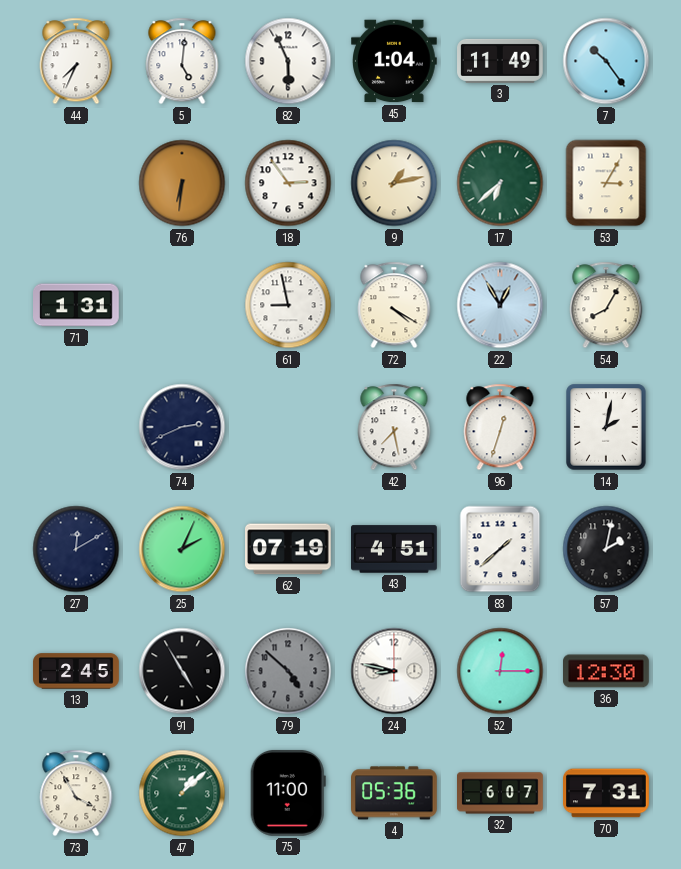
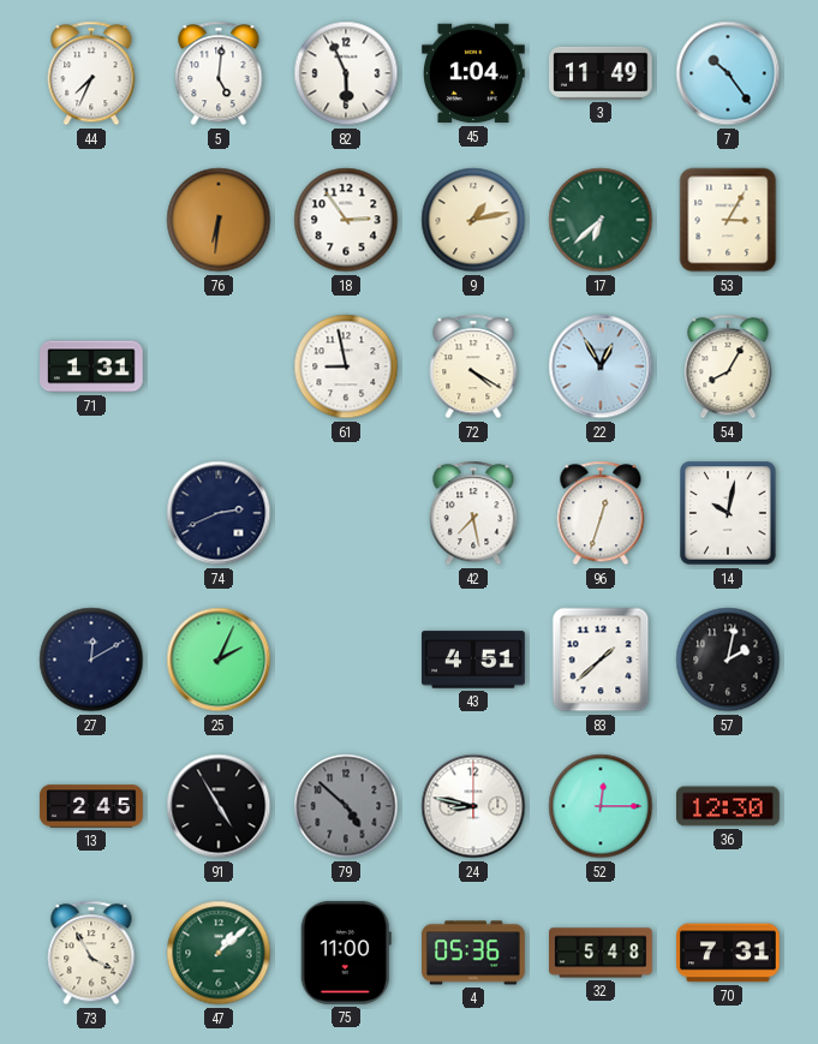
14: 2:02 -> 10:02
62: 07:19 -> none
32: 6:07 -> 5:48
